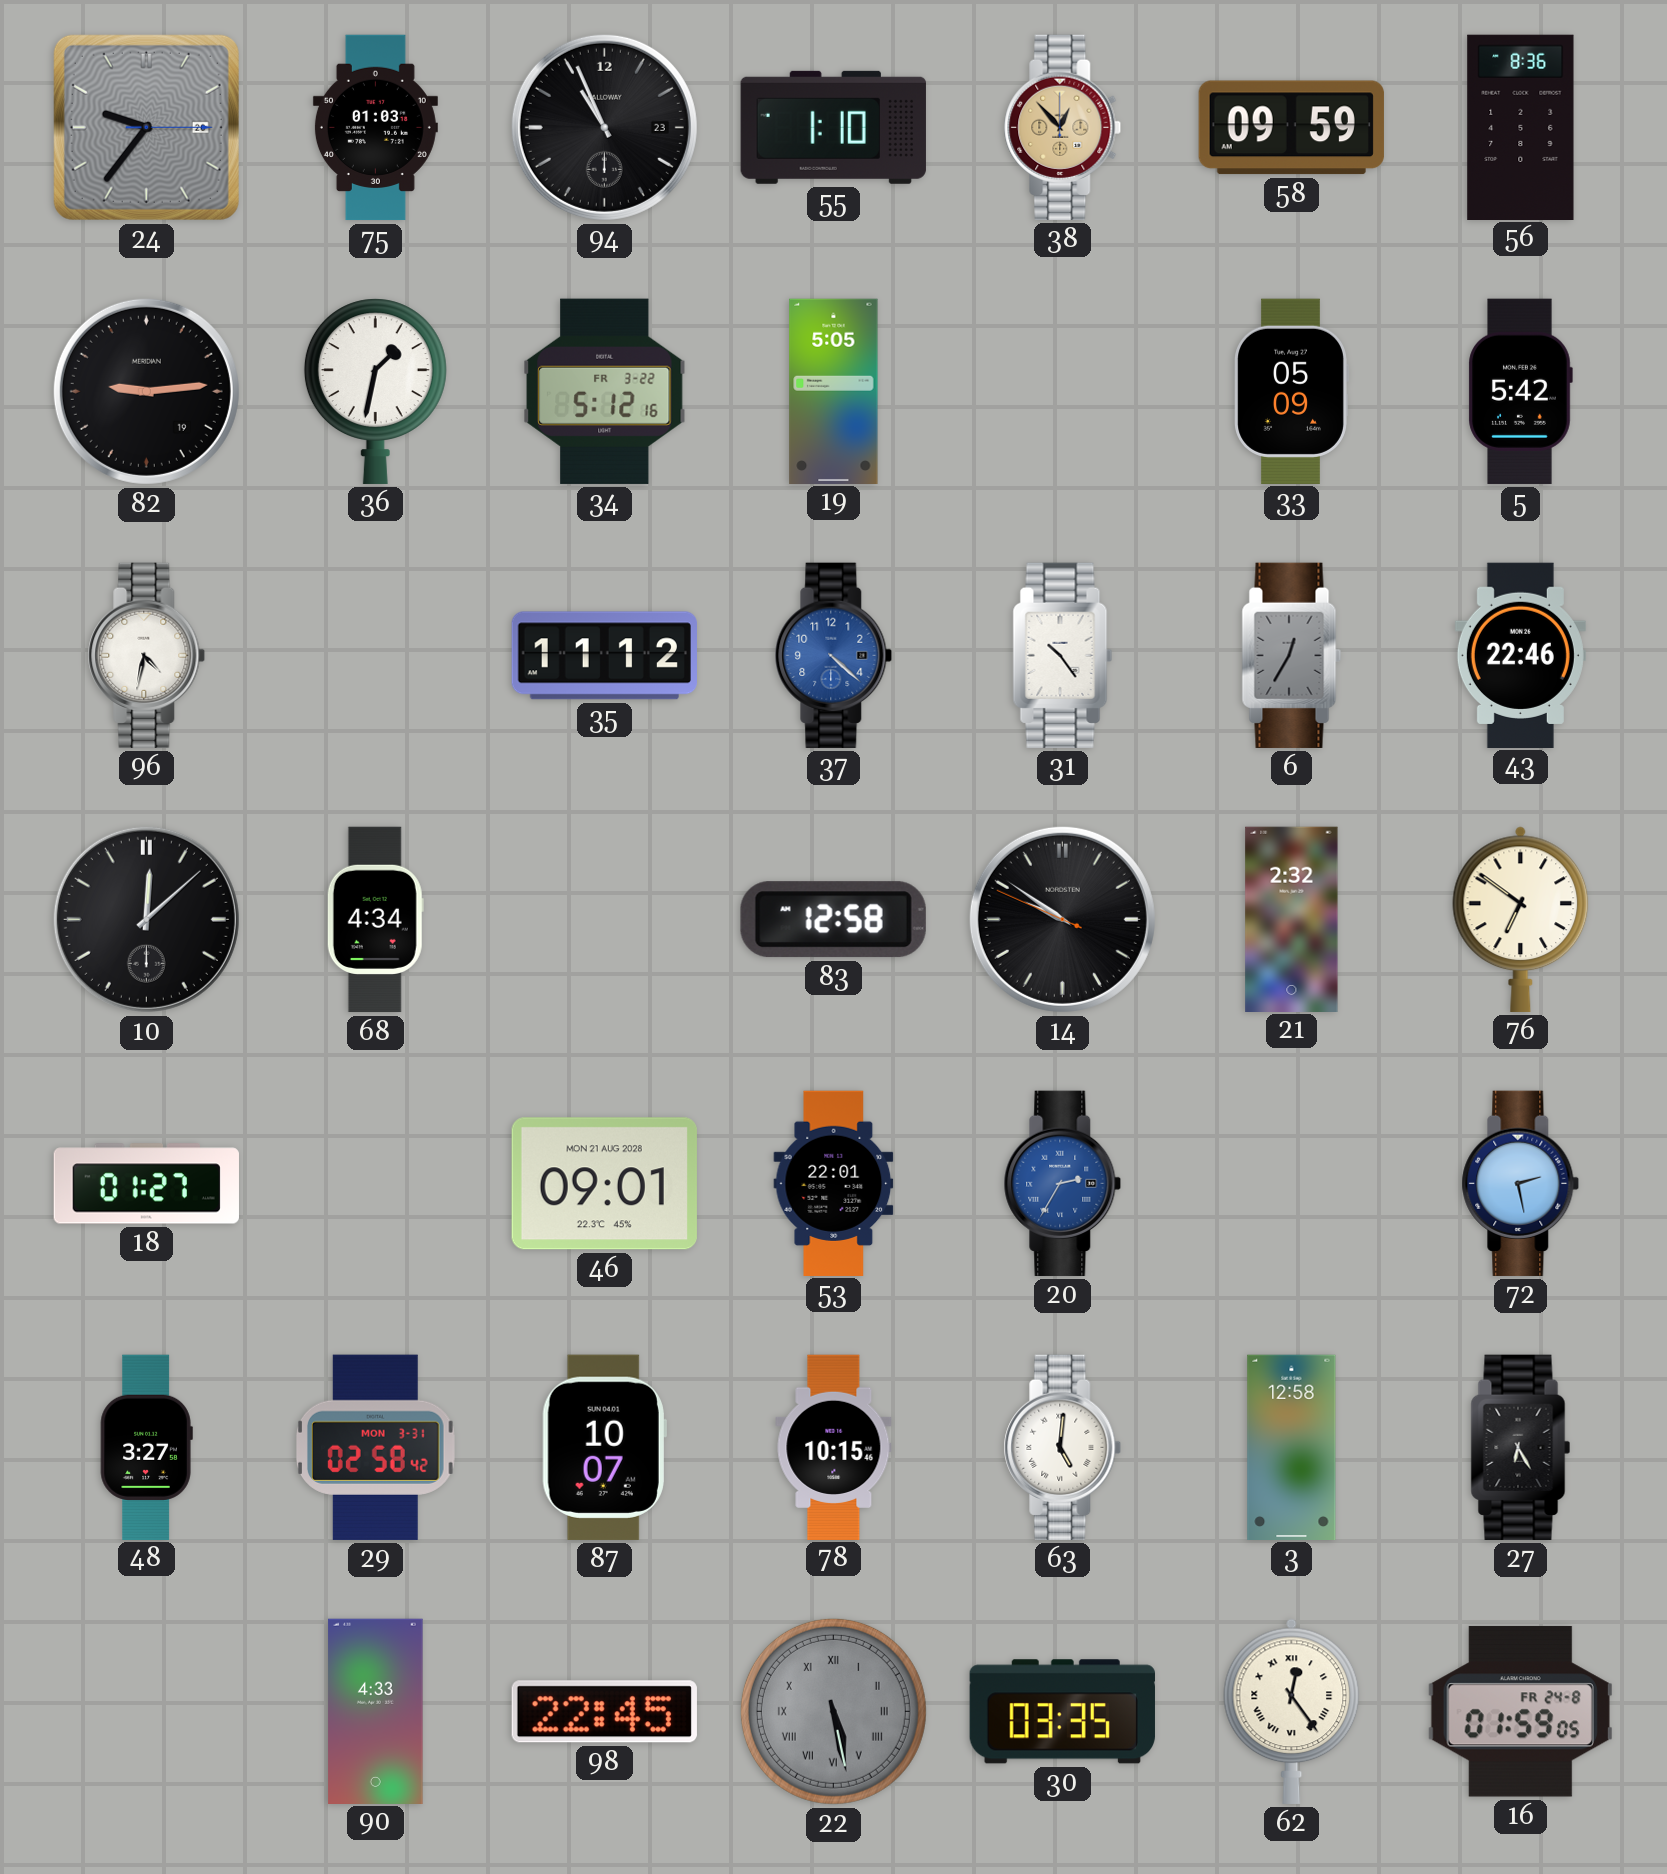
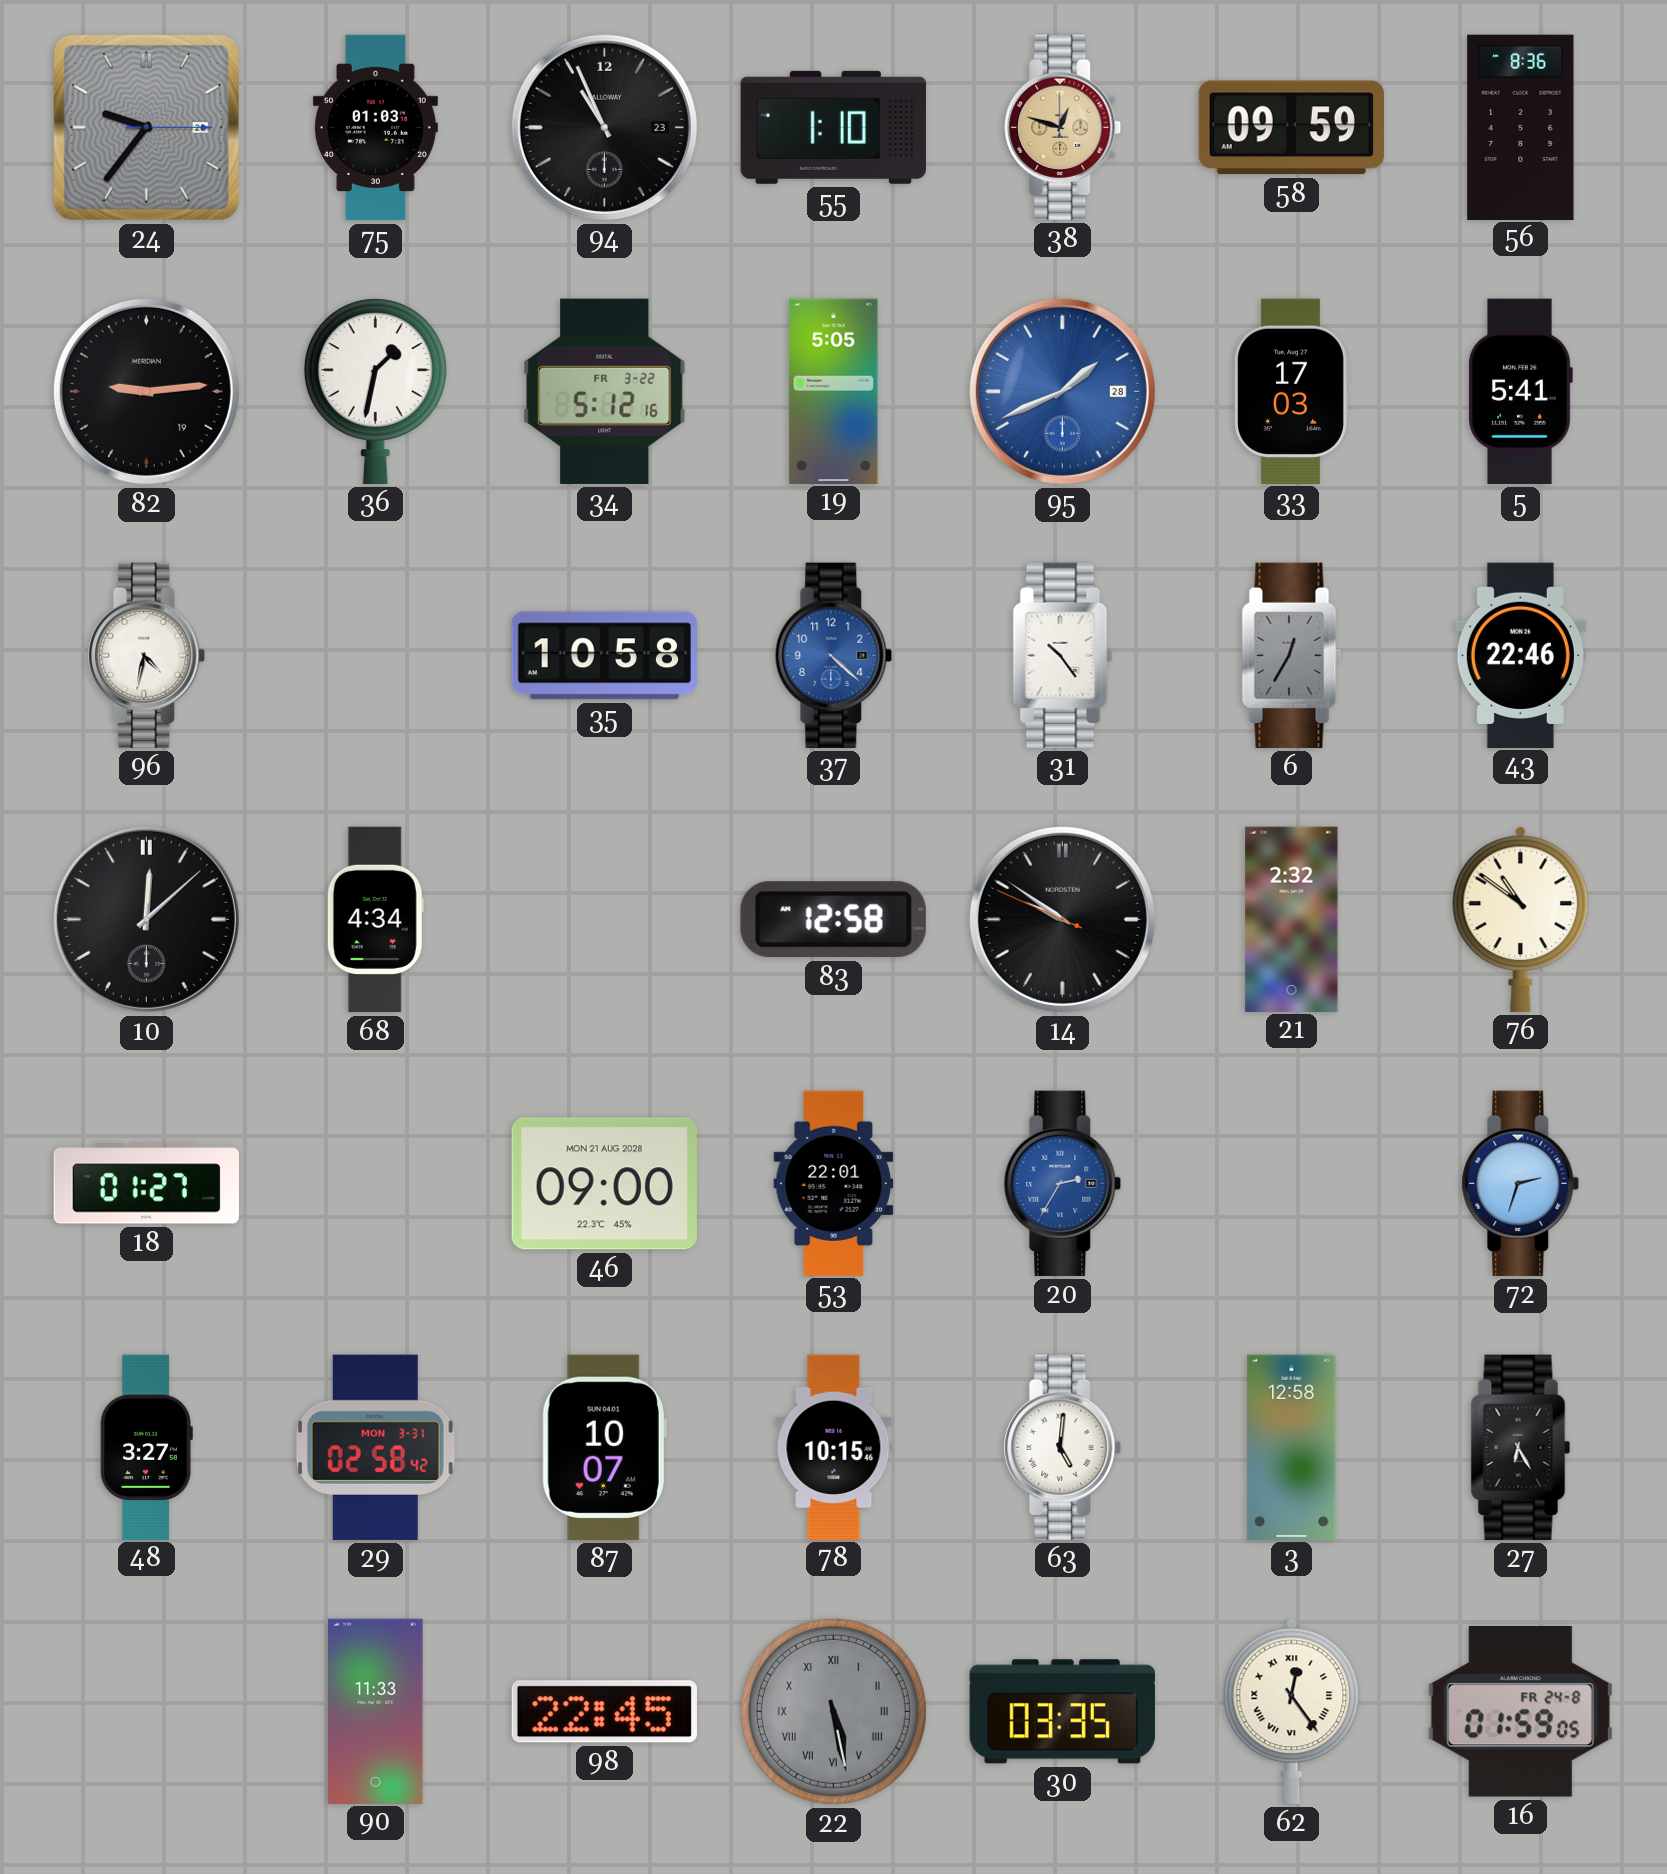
38: 12:53 -> 12:48
95: none -> 1:41
33: 05:09 -> 17:03
5: 5:42 -> 5:41
35: 11:12 -> 10:58
76: 6:51 -> 10:51
46: 09:01 -> 09:00
72: 2:28 -> 2:33
90: 4:33 -> 11:33
